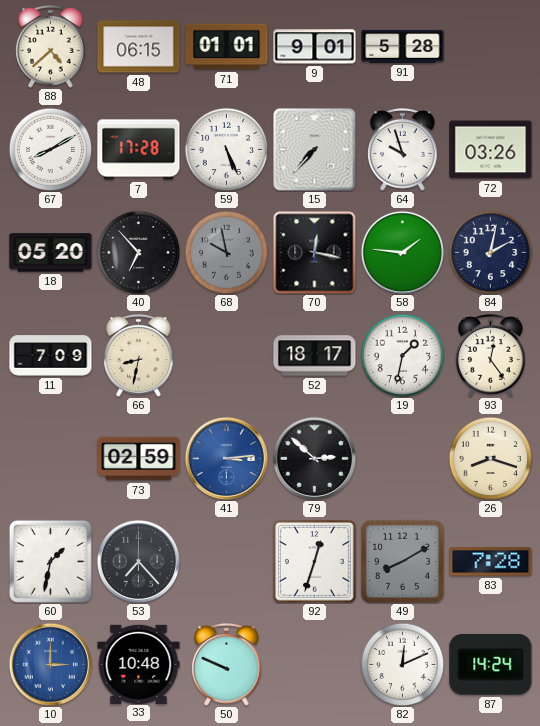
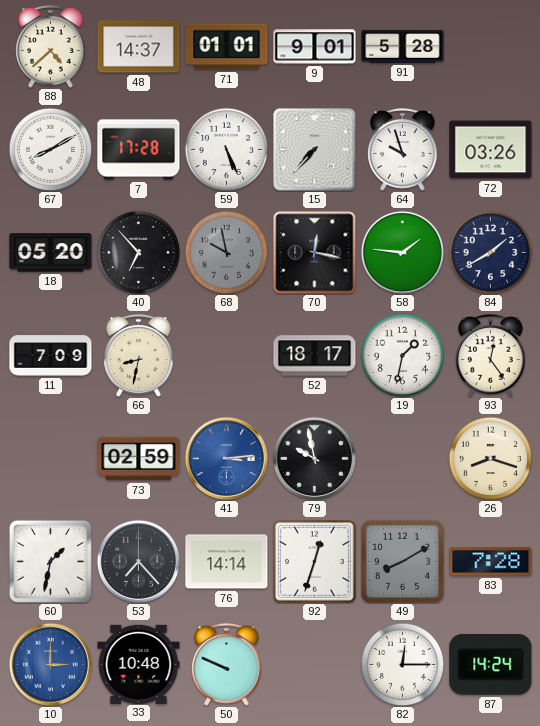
48: 06:15 -> 14:37
84: 2:02 -> 1:40
79: 2:52 -> 9:58
76: none -> 14:14
82: 12:11 -> 12:15
